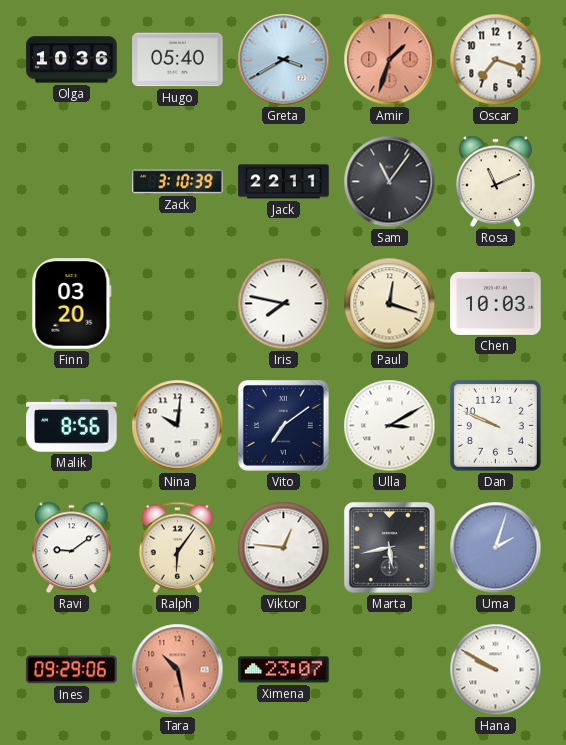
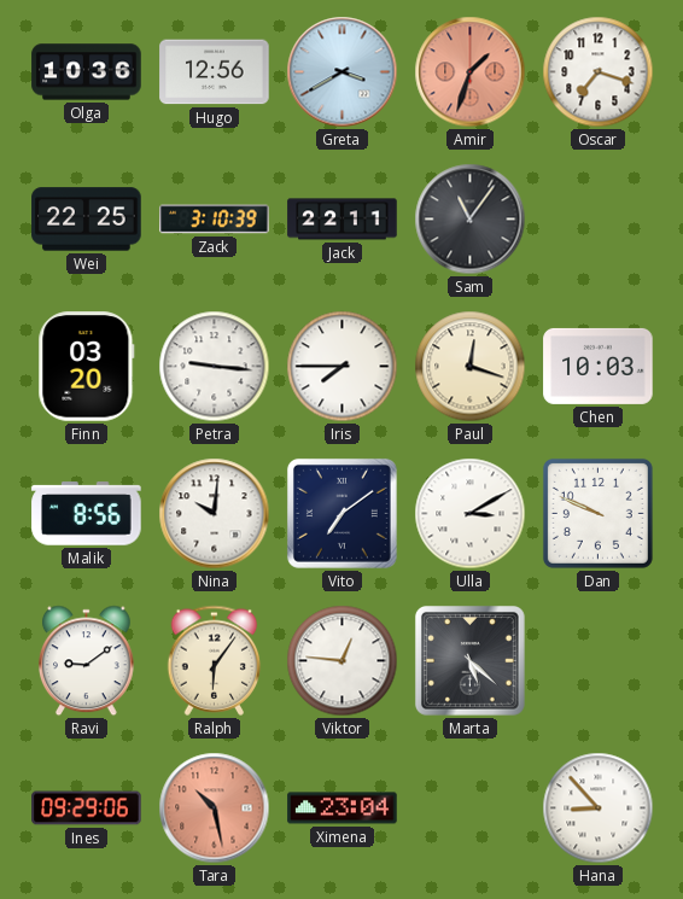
Hugo: 05:40 -> 12:56
Wei: none -> 22:25
Rosa: 11:11 -> none
Petra: none -> 9:16
Iris: 7:47 -> 7:45
Marta: 5:43 -> 5:22
Uma: 2:03 -> none
Ximena: 23:07 -> 23:04
Hana: 9:50 -> 8:53
